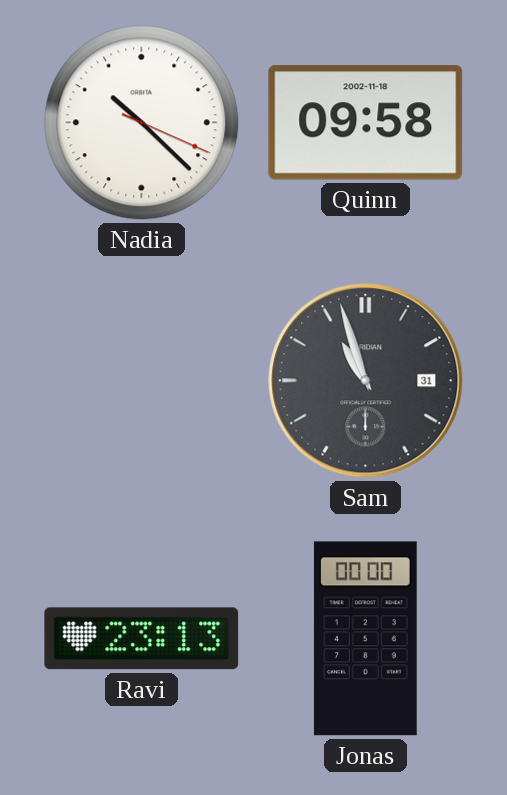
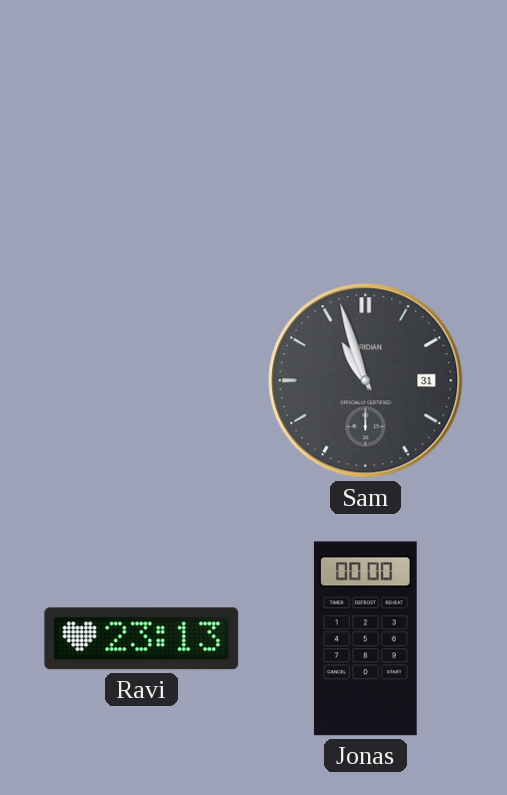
Nadia: 10:22 -> none
Quinn: 09:58 -> none
